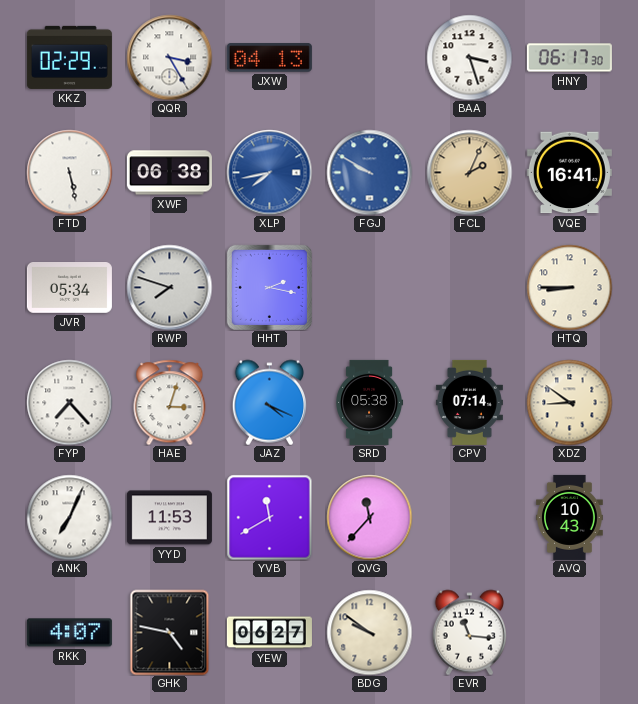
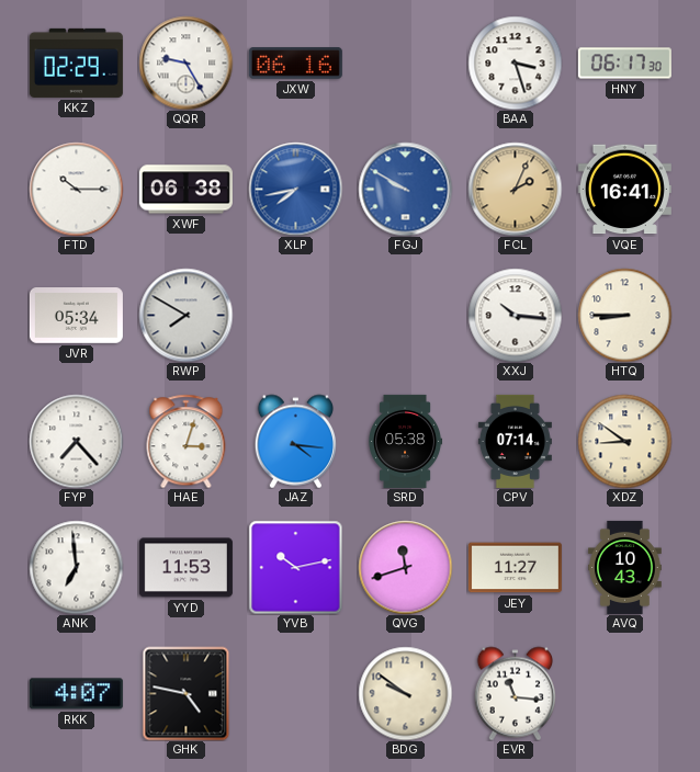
QQR: 3:25 -> 9:25
JXW: 04:13 -> 06:16
FTD: 5:28 -> 10:15
RWP: 7:48 -> 7:50
HHT: 2:17 -> none
XXJ: none -> 10:16
JAZ: 4:19 -> 4:16
ANK: 7:04 -> 6:59
YVB: 11:40 -> 10:13
QVG: 11:37 -> 11:42
JEY: none -> 11:27
YEW: 06:27 -> none
